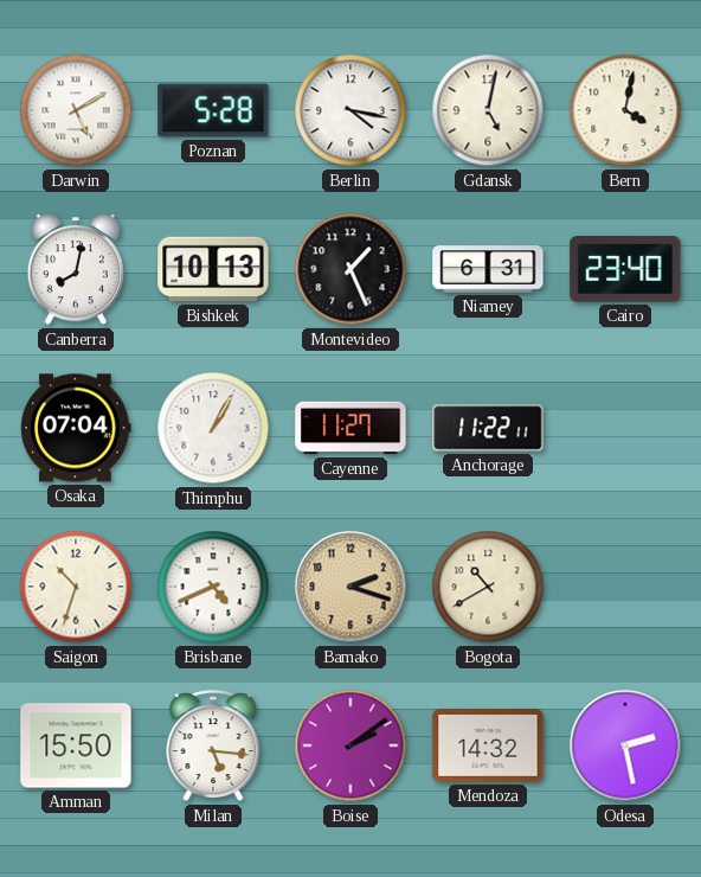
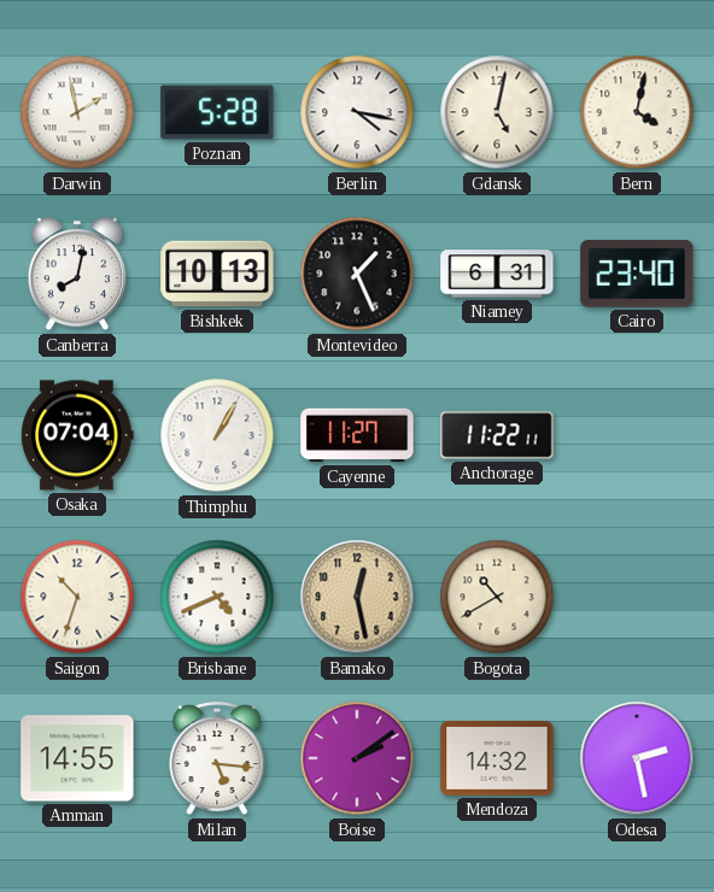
Darwin: 5:10 -> 1:58
Bamako: 2:18 -> 12:28
Amman: 15:50 -> 14:55
